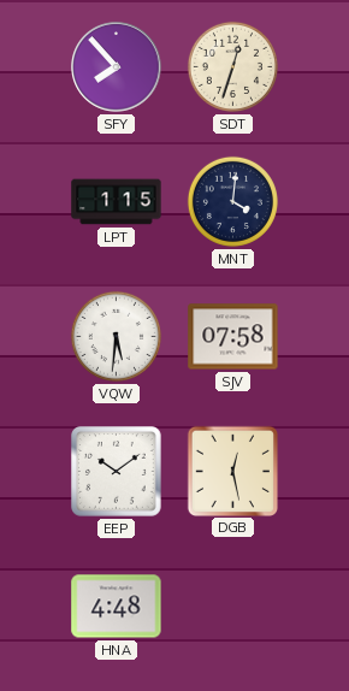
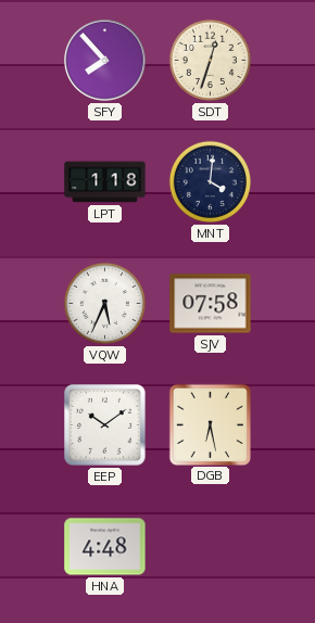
LPT: 1:15 -> 1:18
VQW: 5:31 -> 5:34
DGB: 12:28 -> 6:28
